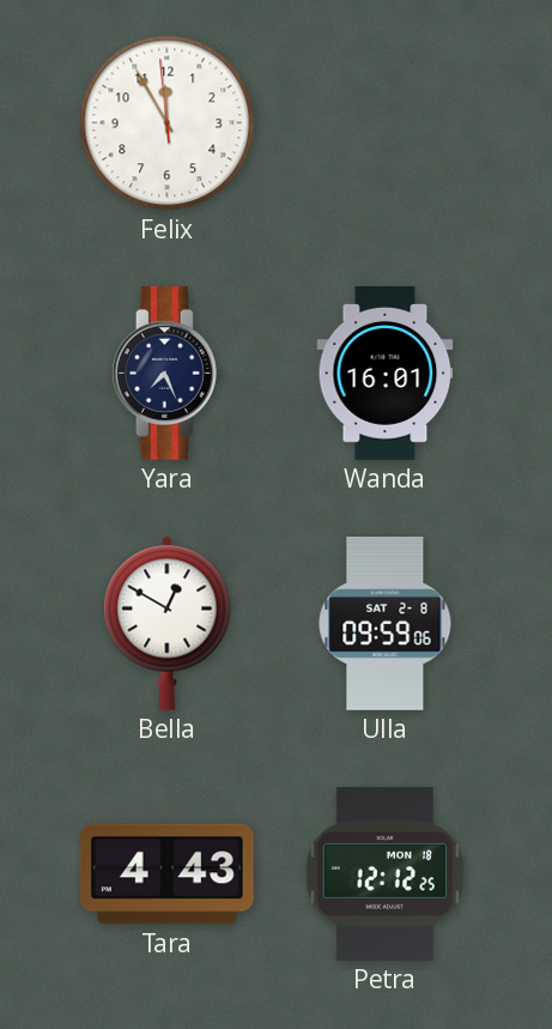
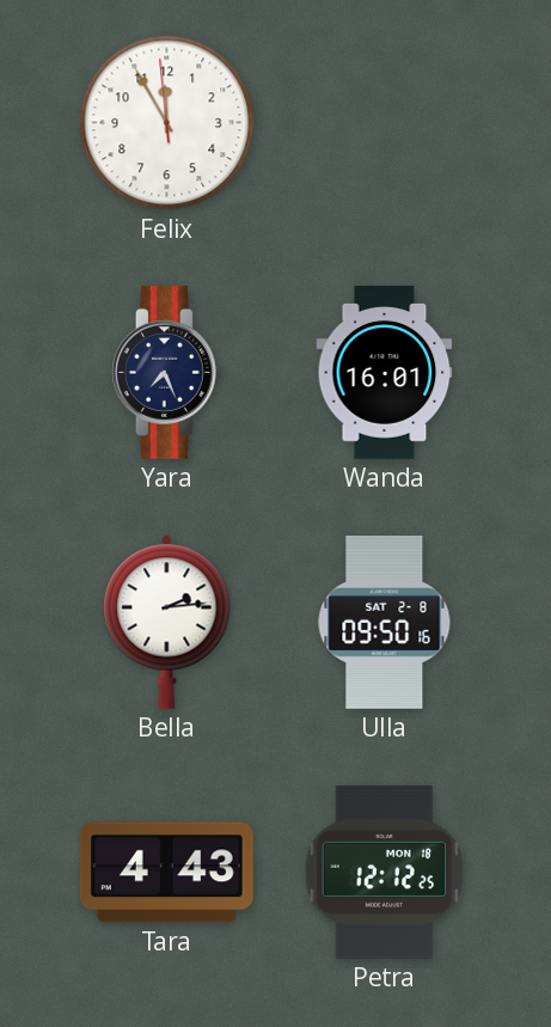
Bella: 12:50 -> 2:14
Ulla: 09:59 -> 09:50
